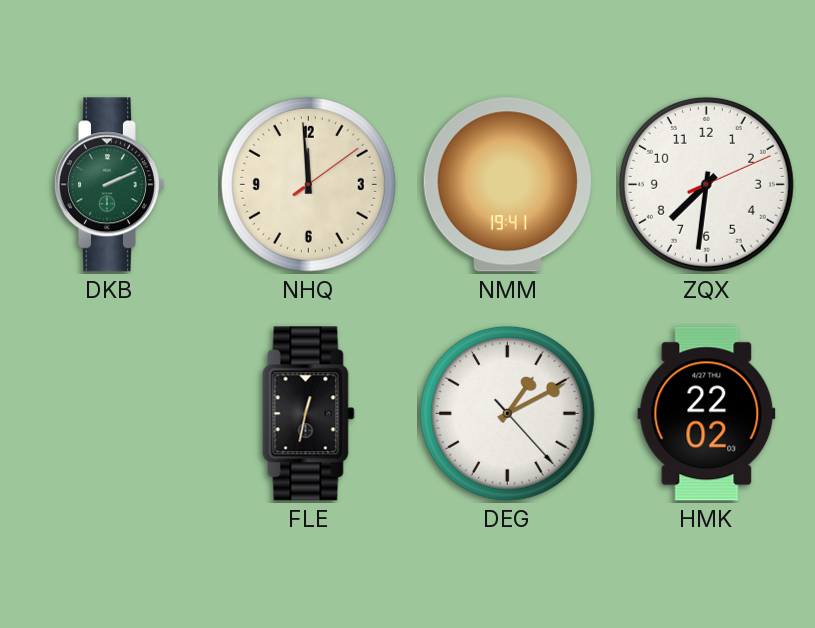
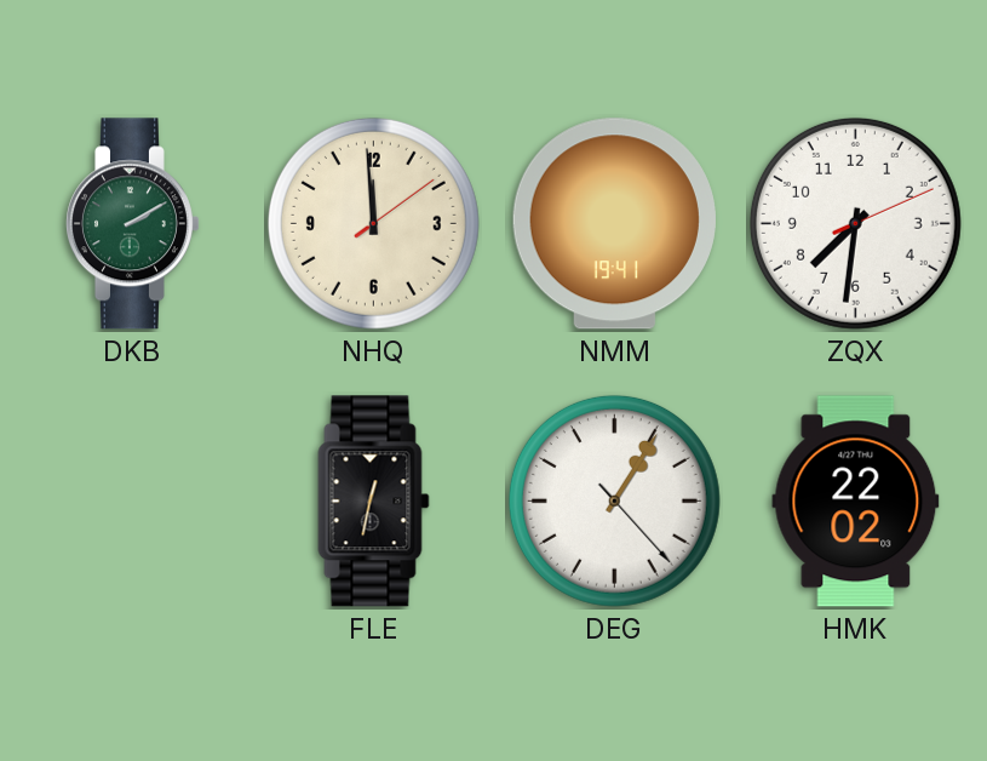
DKB: 2:11 -> 2:10
DEG: 1:10 -> 1:05
